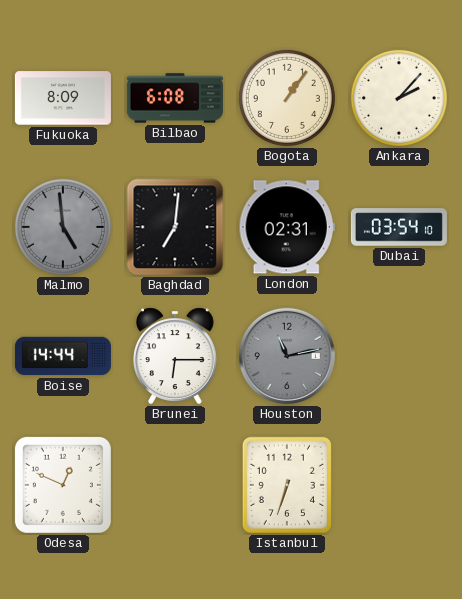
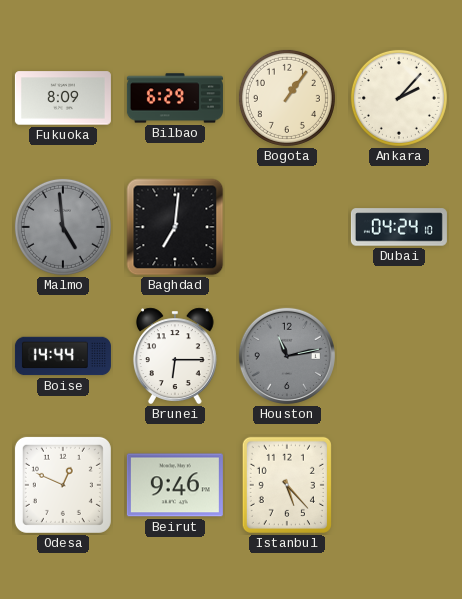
Bilbao: 6:08 -> 6:29
London: 02:31 -> none
Dubai: 03:54 -> 04:24
Beirut: none -> 9:46
Istanbul: 6:33 -> 5:23
